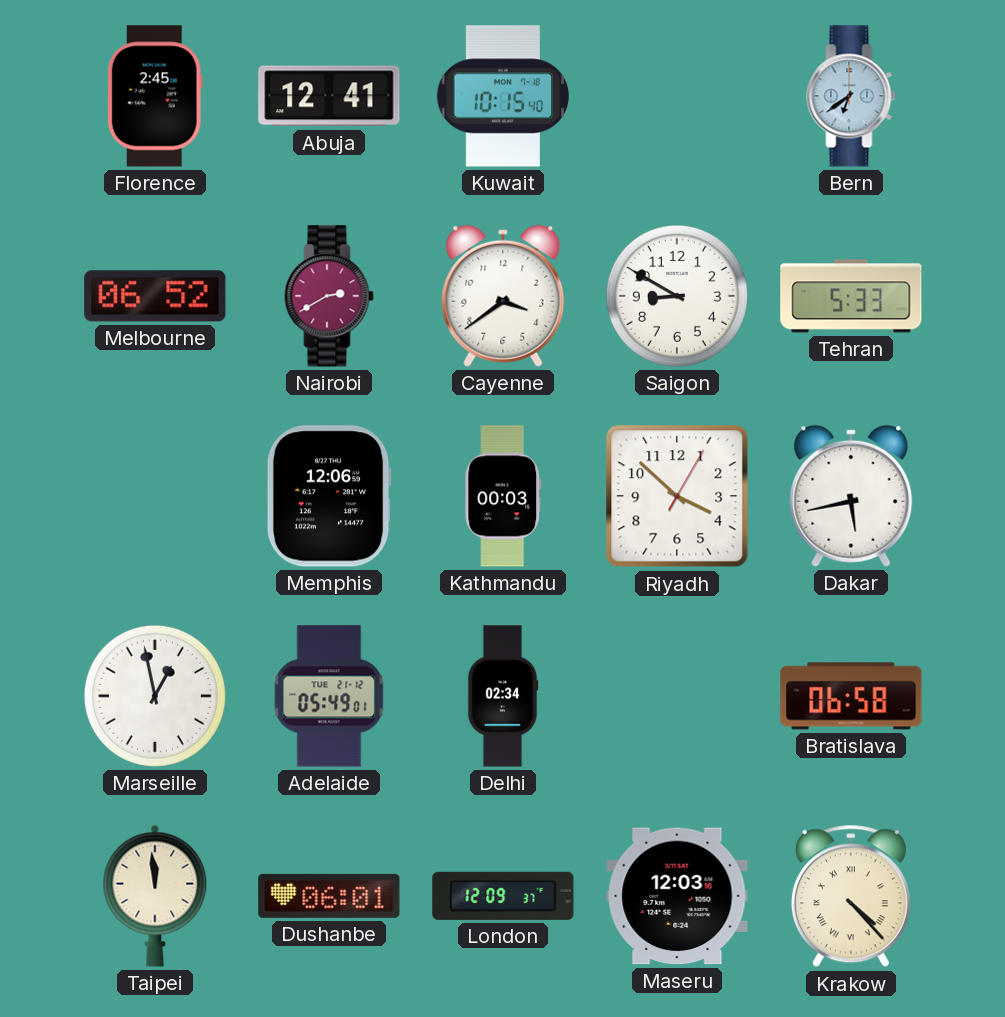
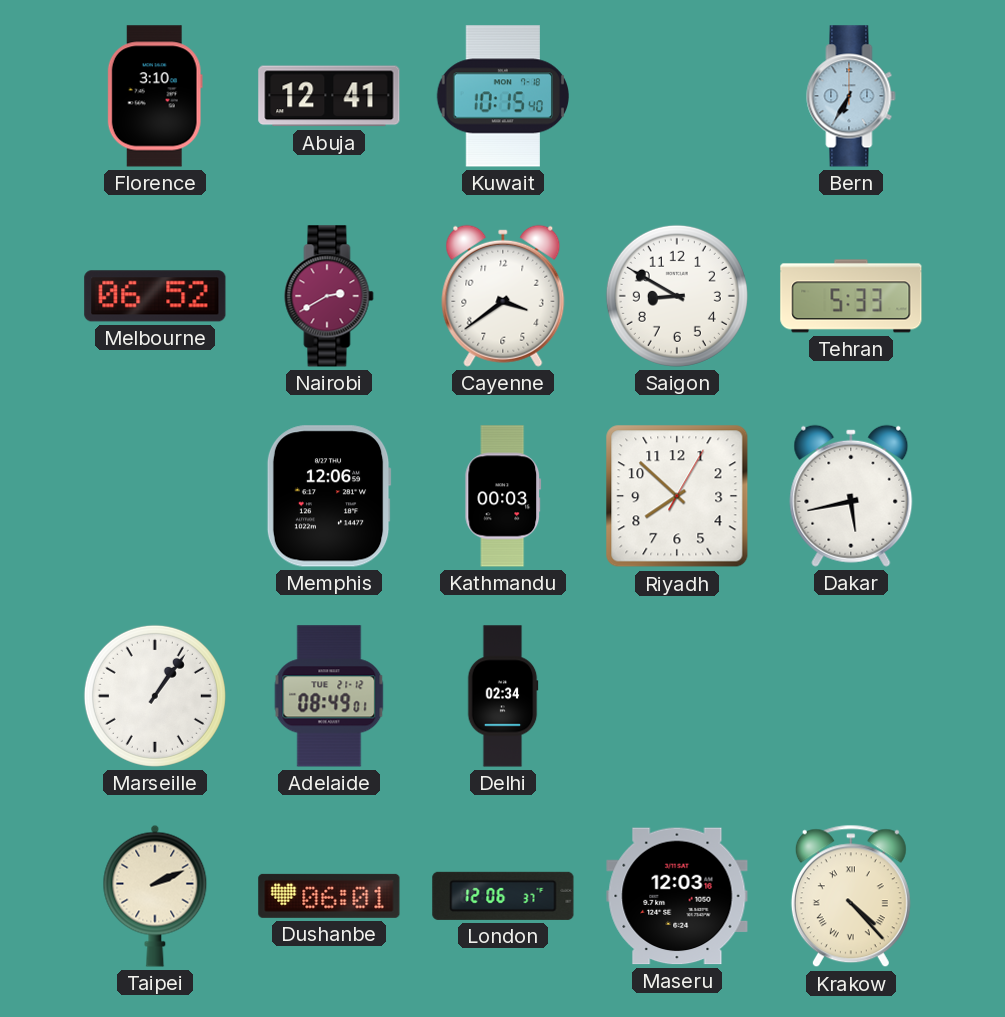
Florence: 2:45 -> 3:10
Bern: 6:39 -> 6:35
Riyadh: 3:52 -> 7:52
Marseille: 12:58 -> 1:06
Adelaide: 05:49 -> 08:49
Bratislava: 06:58 -> none
Taipei: 11:59 -> 2:11
London: 12:09 -> 12:06
